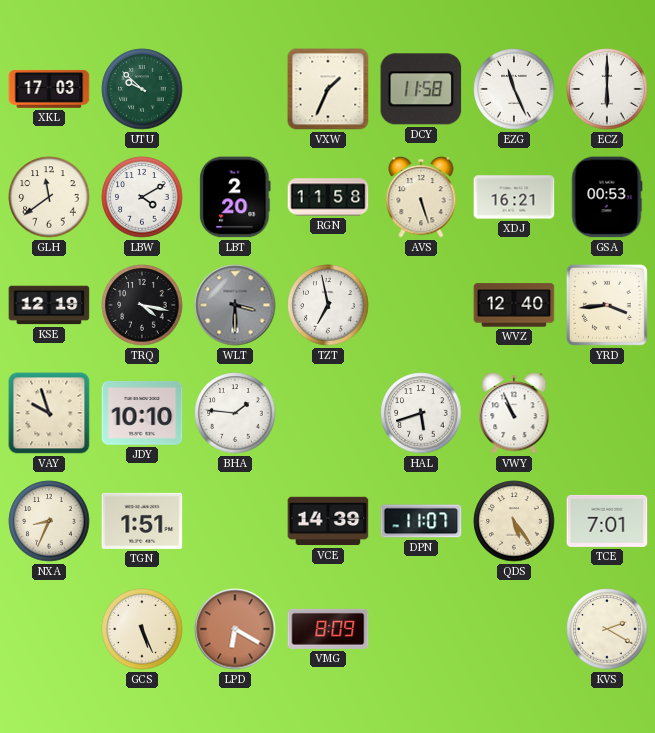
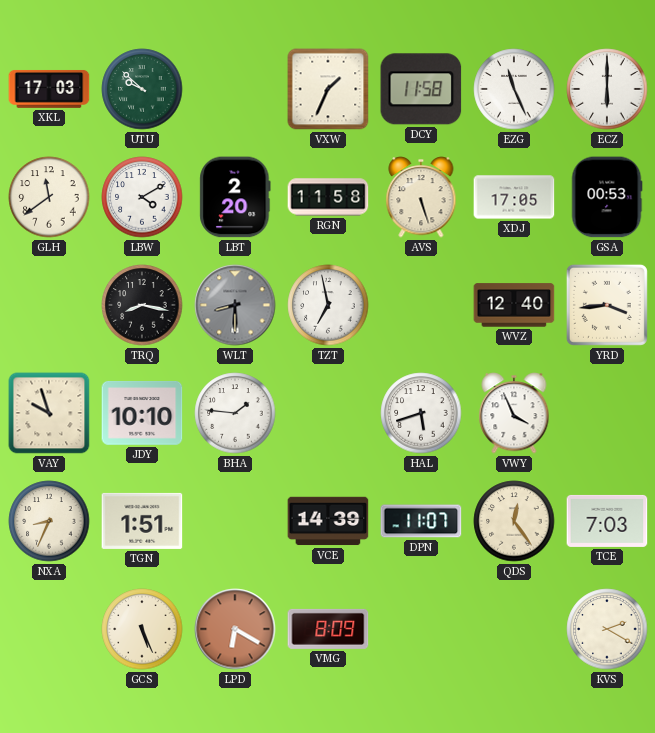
XDJ: 16:21 -> 17:05
KSE: 12:19 -> none
TRQ: 4:17 -> 8:17
WLT: 3:30 -> 8:30
VWY: 10:56 -> 3:56
QDS: 5:24 -> 12:24
TCE: 7:01 -> 7:03
